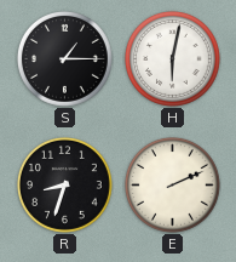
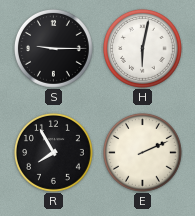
S: 1:15 -> 9:15
R: 8:33 -> 7:55
